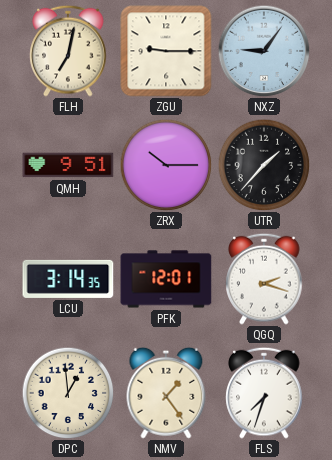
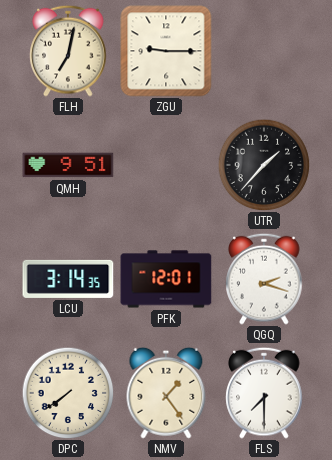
NXZ: 9:06 -> none
ZRX: 10:15 -> none
DPC: 12:59 -> 7:39
FLS: 7:33 -> 7:30
